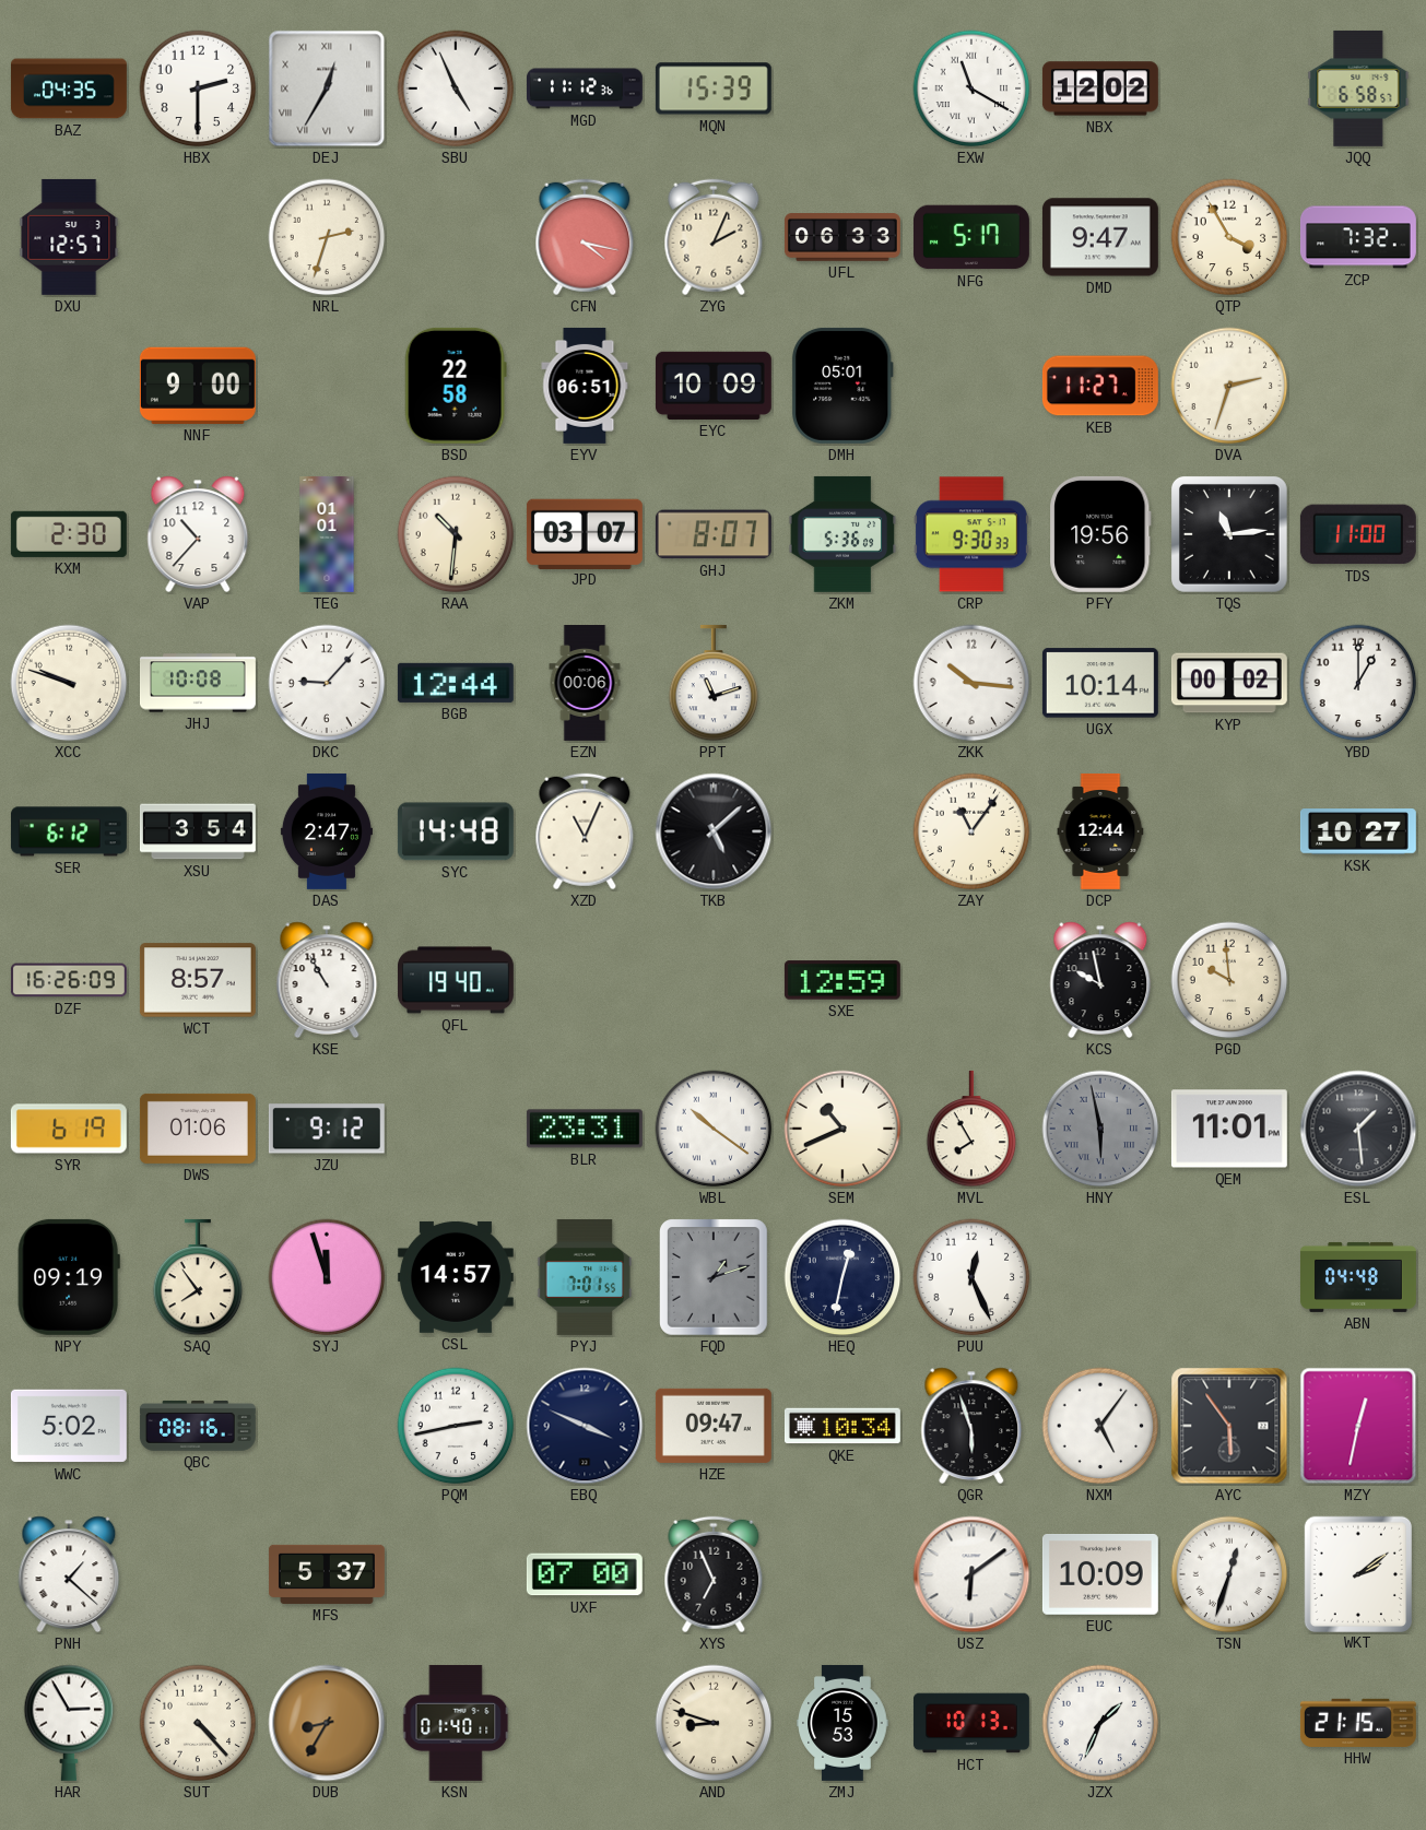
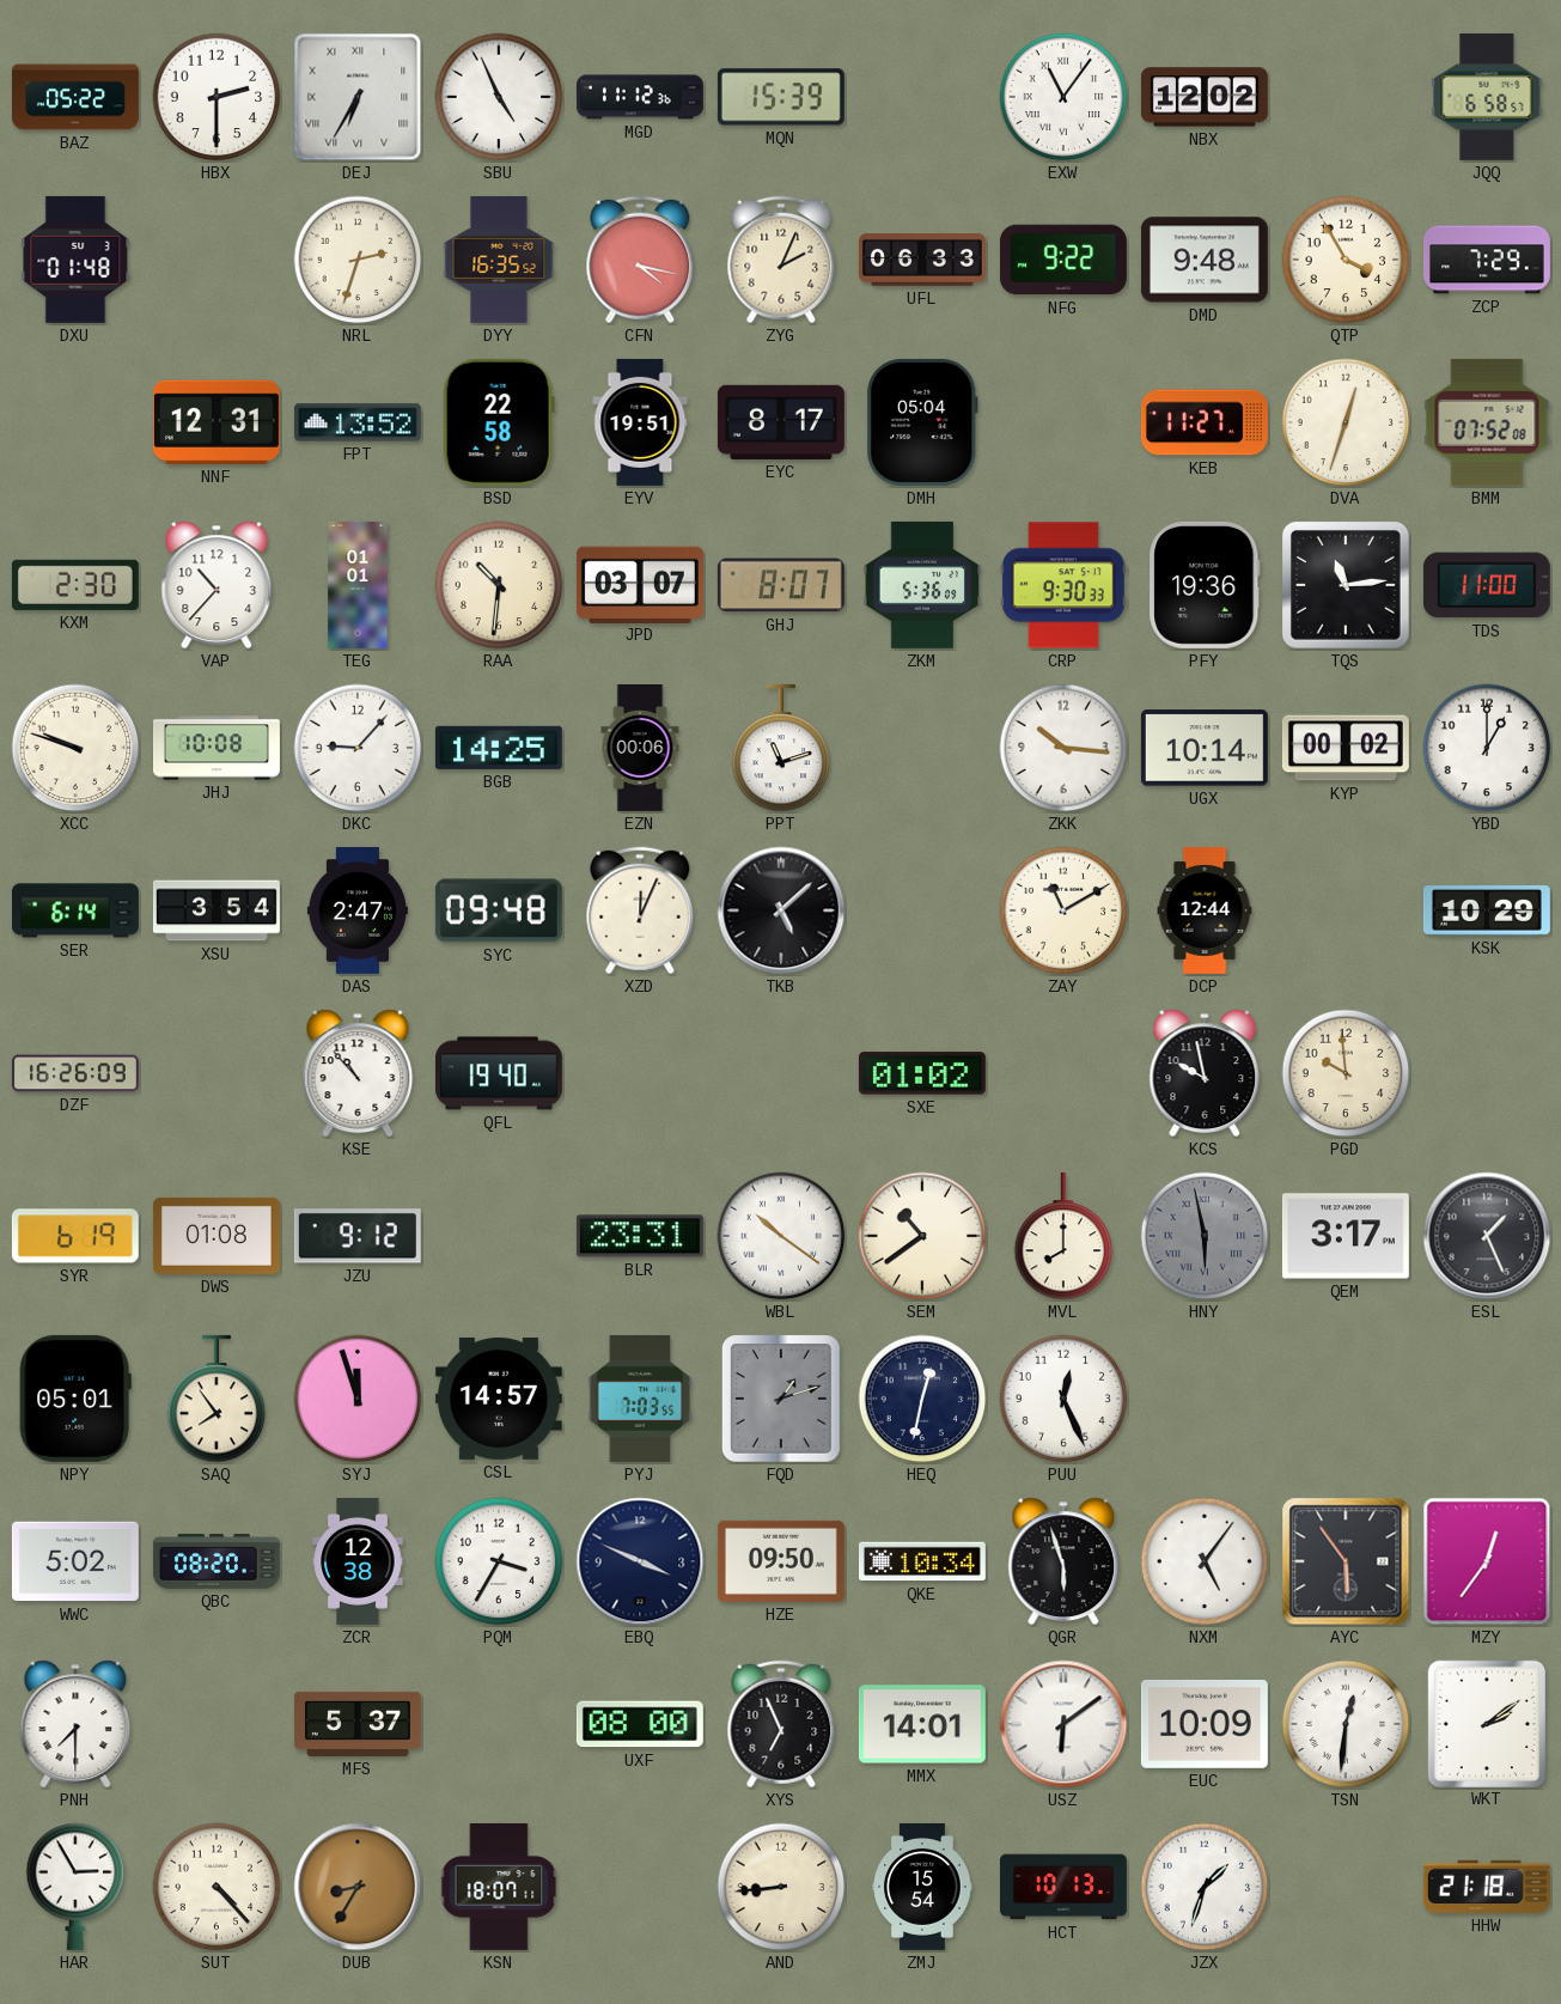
BAZ: 04:35 -> 05:22
DEJ: 12:35 -> 6:35
EXW: 11:20 -> 11:06
DXU: 12:57 -> 01:48
DYY: none -> 16:35
NFG: 5:17 -> 9:22
DMD: 9:47 -> 9:48
ZCP: 7:32 -> 7:29
NNF: 9:00 -> 12:31
FPT: none -> 13:52
EYV: 06:51 -> 19:51
EYC: 10:09 -> 8:17
DMH: 05:01 -> 05:04
DVA: 2:33 -> 12:33
BMM: none -> 07:52
PFY: 19:56 -> 19:36
BGB: 12:44 -> 14:25
SER: 6:12 -> 6:14
SYC: 14:48 -> 09:48
XZD: 11:04 -> 12:04
ZAY: 11:06 -> 11:10
KSK: 10:27 -> 10:29
WCT: 8:57 -> none
KSE: 10:55 -> 10:53
SXE: 12:59 -> 01:02
DWS: 01:06 -> 01:08
SEM: 10:41 -> 10:39
MVL: 7:55 -> 8:00
QEM: 11:01 -> 3:17
ESL: 1:29 -> 1:26
NPY: 09:19 -> 05:01
PYJ: 7:01 -> 7:03
ABN: 04:48 -> none
QBC: 08:16 -> 08:20
ZCR: none -> 12:38
PQM: 2:43 -> 3:35
HZE: 09:47 -> 09:50
MZY: 12:32 -> 12:36
PNH: 1:22 -> 7:30
UXF: 07:00 -> 08:00
MMX: none -> 14:01
TSN: 12:33 -> 12:31
KSN: 01:40 -> 18:07
AND: 8:48 -> 8:44
ZMJ: 15:53 -> 15:54
JZX: 1:34 -> 1:33
HHW: 21:15 -> 21:18
